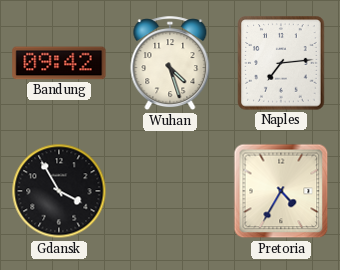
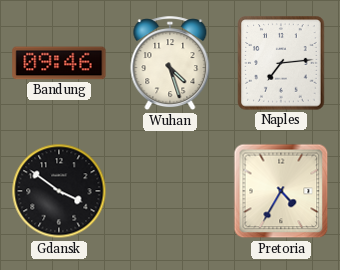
Bandung: 09:42 -> 09:46
Gdansk: 3:55 -> 3:51
